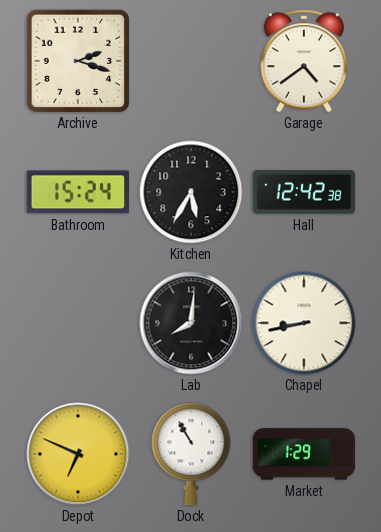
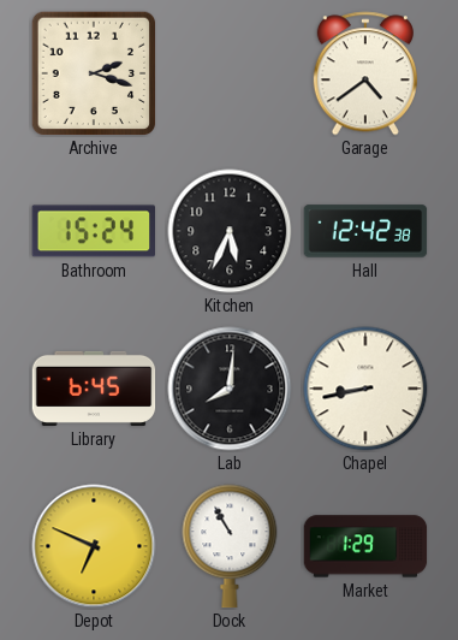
Kitchen: 5:35 -> 5:34
Library: none -> 6:45
